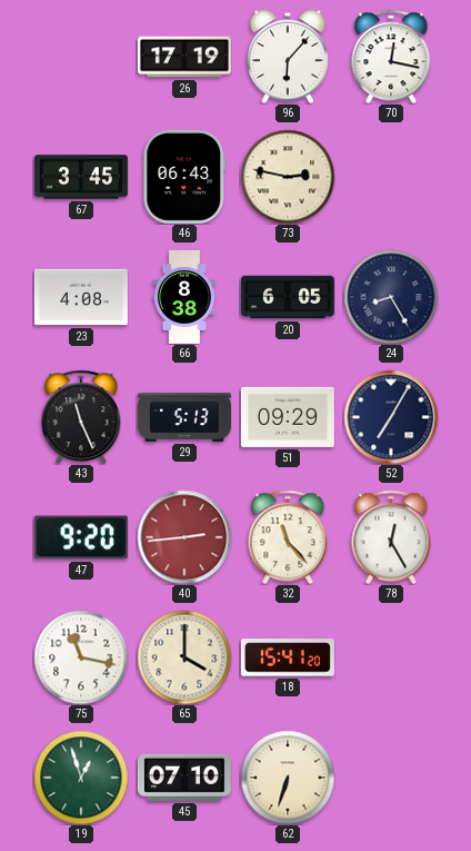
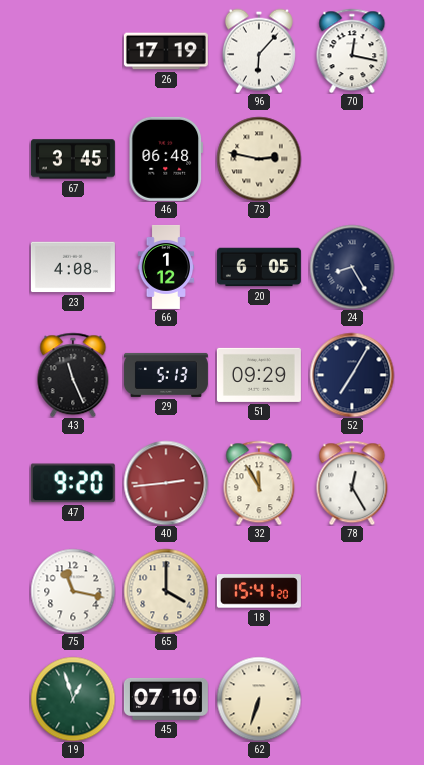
46: 06:43 -> 06:48
66: 8:38 -> 1:12
32: 11:23 -> 11:55
